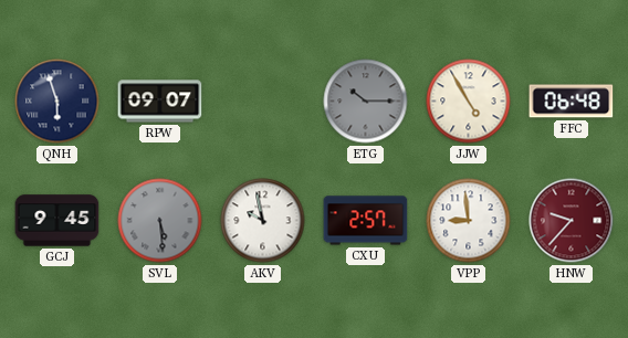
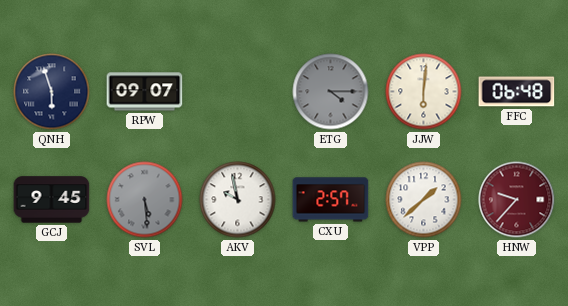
ETG: 10:15 -> 4:15
JJW: 4:55 -> 6:01
VPP: 8:59 -> 1:38
